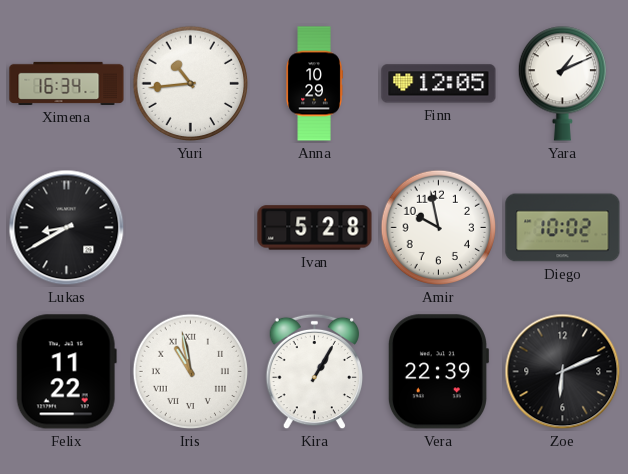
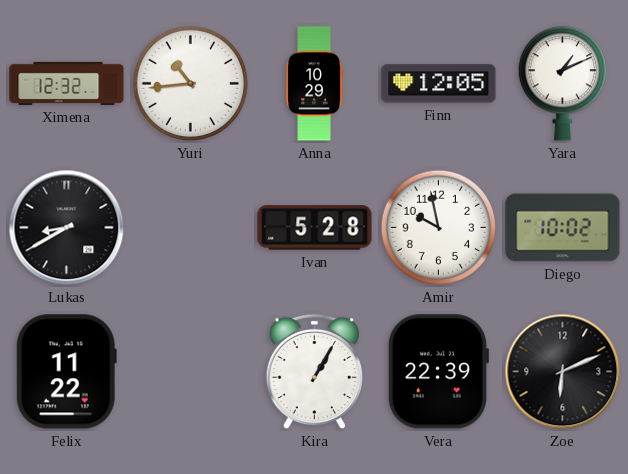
Ximena: 16:34 -> 12:32
Iris: 10:58 -> none
